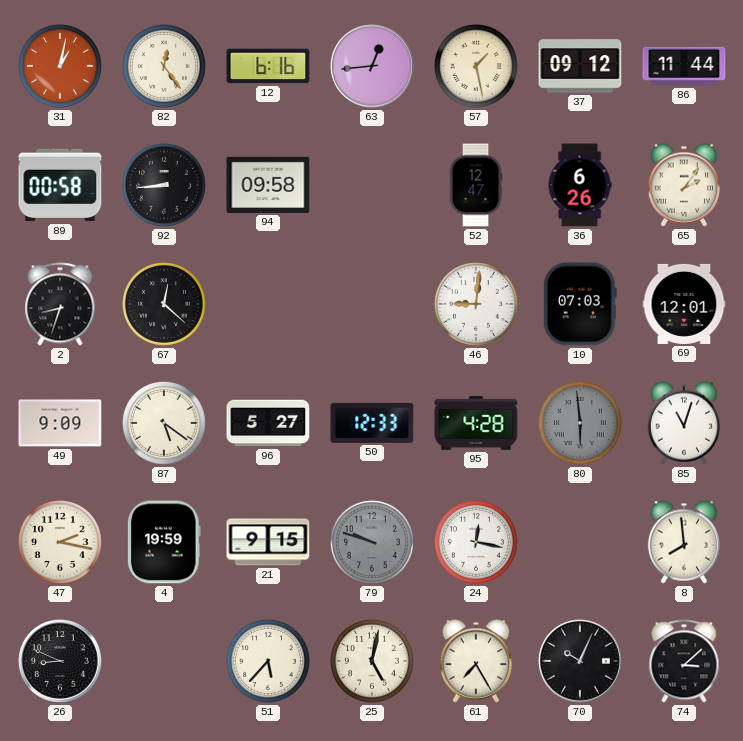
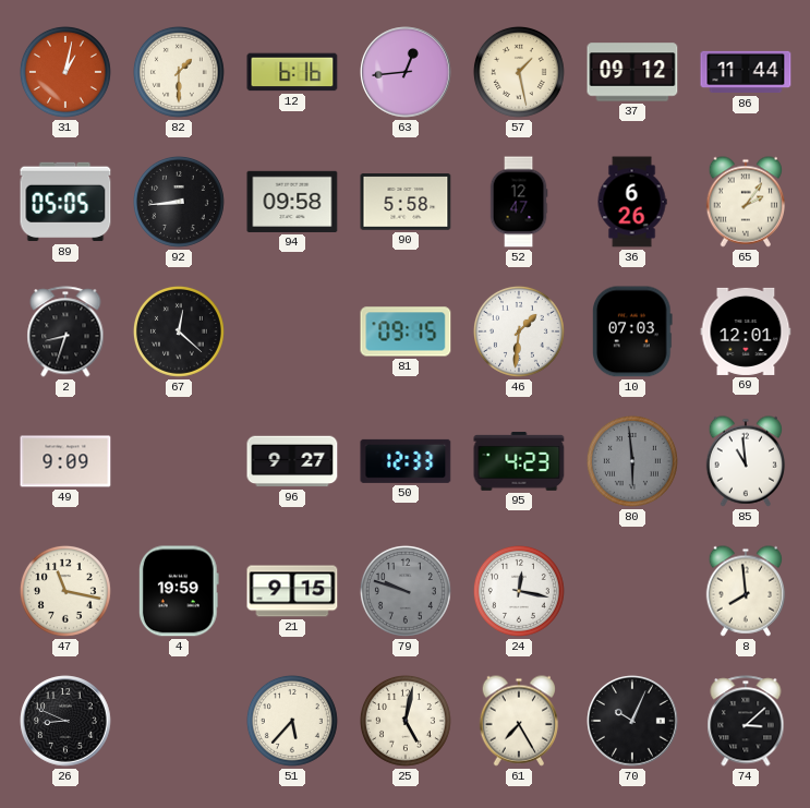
82: 12:24 -> 1:30
89: 00:58 -> 05:05
90: none -> 5:58
81: none -> 09:15
46: 9:01 -> 1:31
87: 5:21 -> none
96: 5:27 -> 9:27
95: 4:28 -> 4:23
85: 11:03 -> 10:59
47: 2:17 -> 11:17
